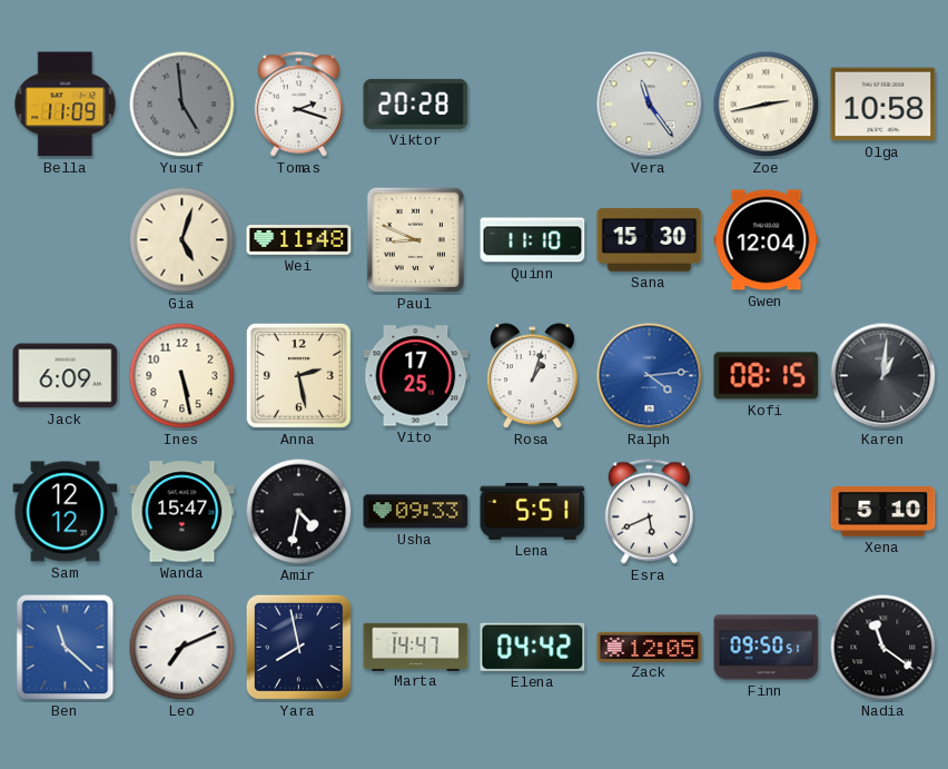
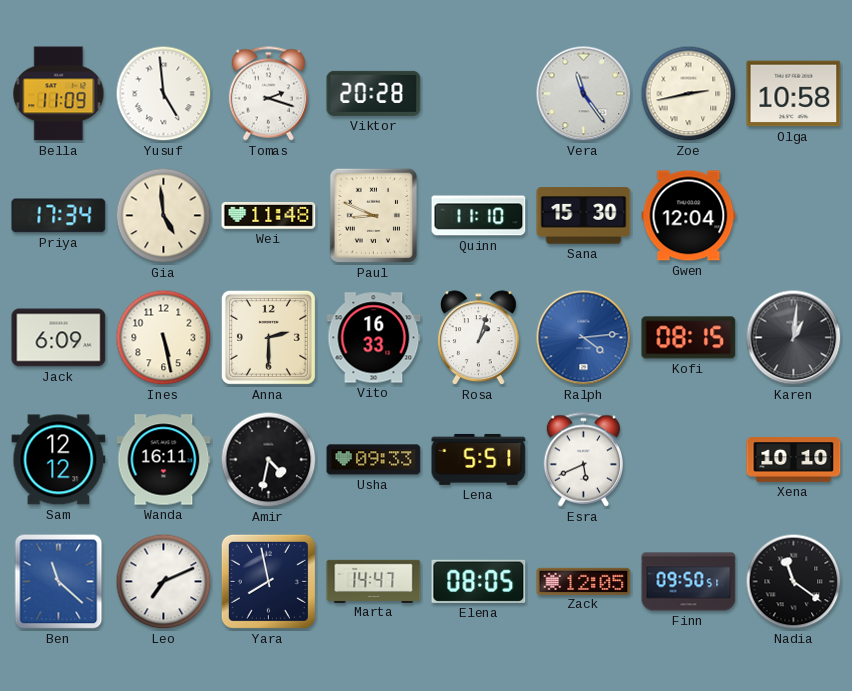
Yusuf dial: grey -> white
Priya: none -> 17:34
Gia: 5:03 -> 4:59
Anna: 2:28 -> 2:30
Vito: 17:25 -> 16:33
Wanda: 15:47 -> 16:11
Xena: 5:10 -> 10:10
Elena: 04:42 -> 08:05
